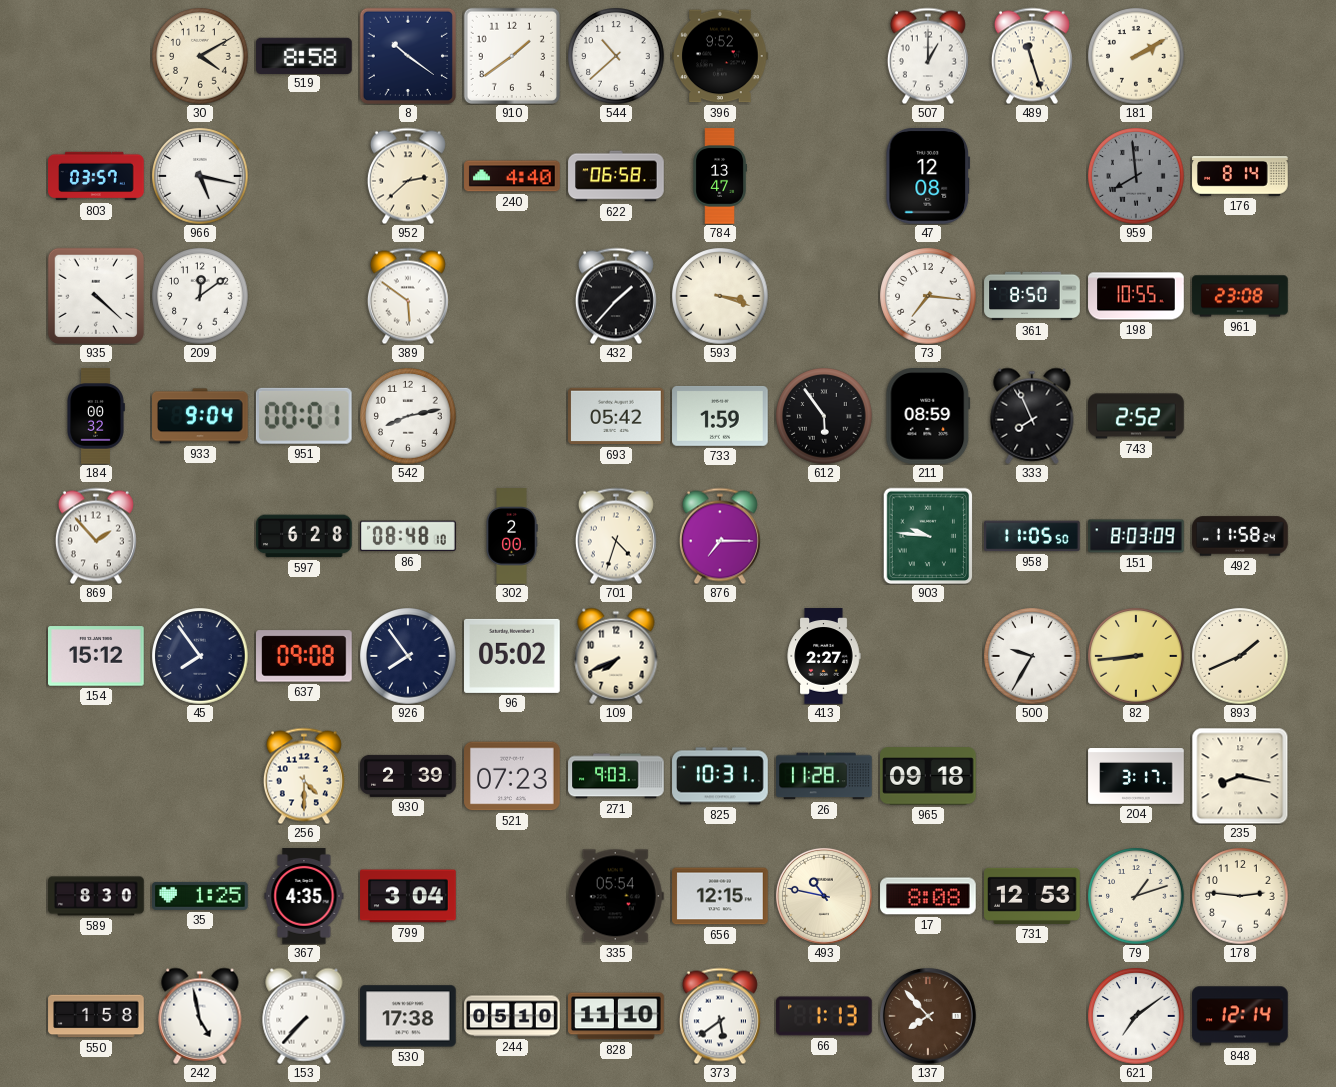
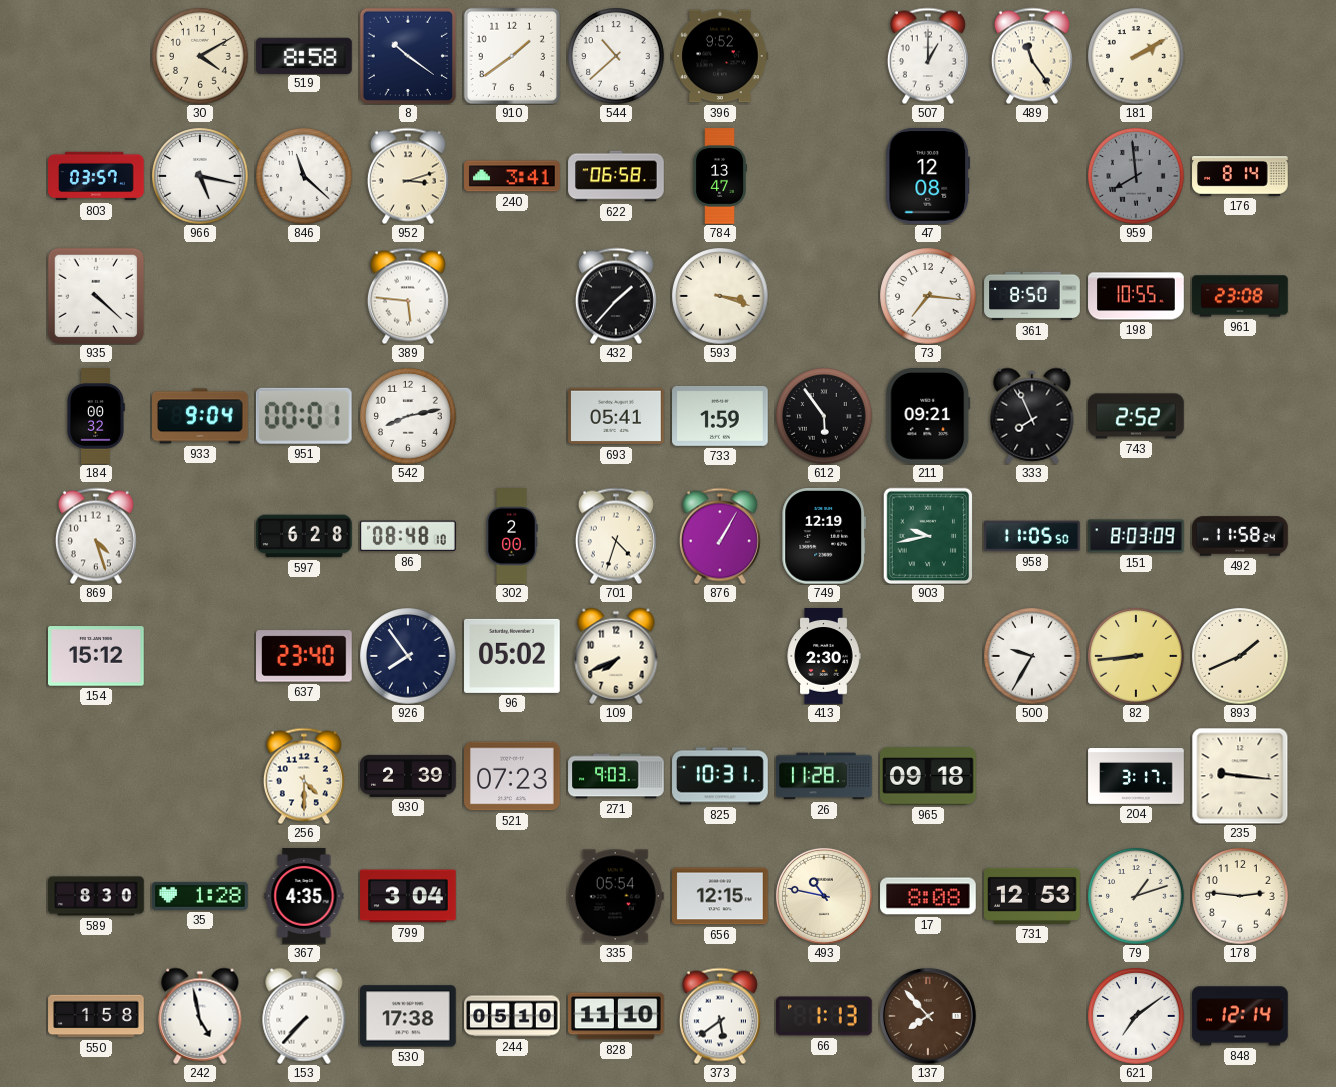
489: 11:27 -> 11:24
846: none -> 11:22
952: 2:38 -> 3:12
240: 4:40 -> 3:41
209: 12:09 -> none
389: 5:51 -> 5:46
693: 05:42 -> 05:41
211: 08:59 -> 09:21
869: 1:53 -> 4:27
876: 7:15 -> 1:05
749: none -> 12:19
903: 9:46 -> 9:43
45: 7:54 -> none
637: 09:08 -> 23:40
413: 2:27 -> 2:30
235: 8:17 -> 9:16
35: 1:25 -> 1:28
